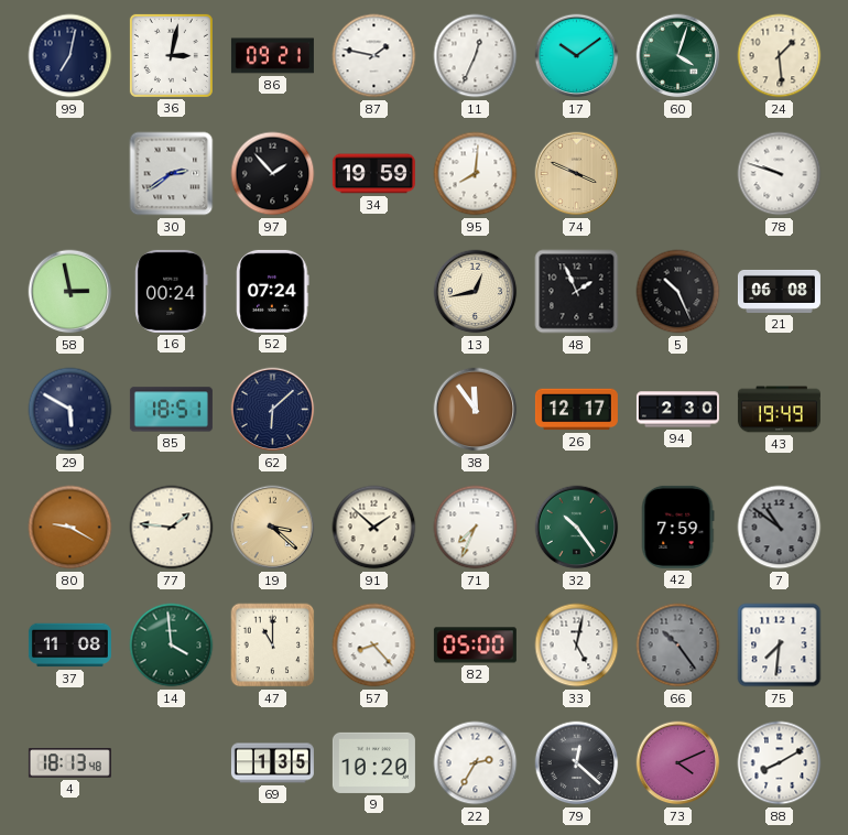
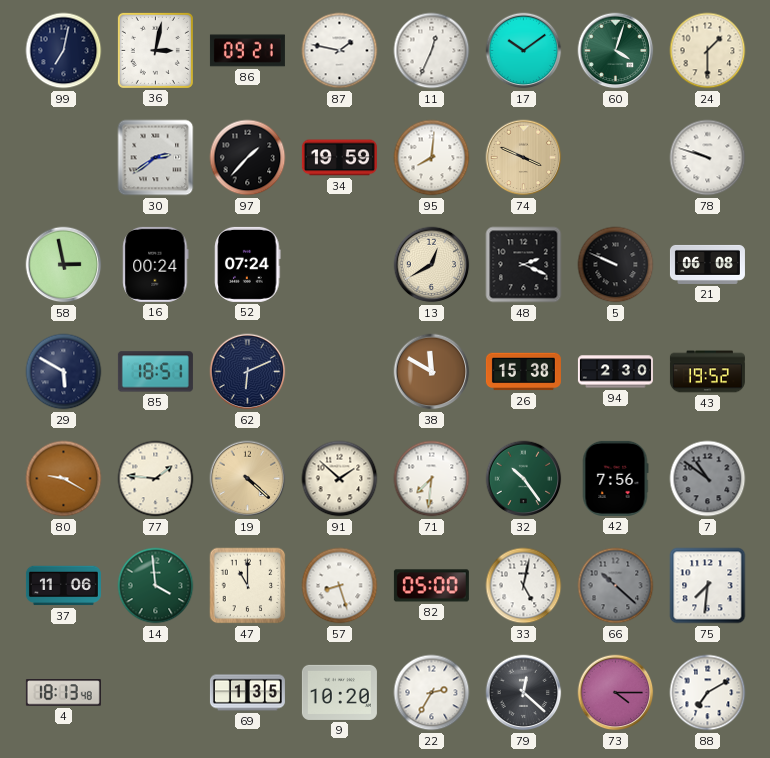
24: 1:29 -> 1:30
97: 1:53 -> 1:37
13: 12:43 -> 12:40
48: 1:56 -> 2:19
5: 10:26 -> 9:49
62: 6:08 -> 6:11
38: 11:54 -> 11:50
26: 12:17 -> 15:38
43: 19:49 -> 19:52
19: 3:22 -> 4:22
71: 7:34 -> 7:31
42: 7:59 -> 7:56
37: 11:08 -> 11:06
57: 8:23 -> 8:27
66: 10:24 -> 10:22
73: 4:11 -> 4:15
88: 8:10 -> 7:10
